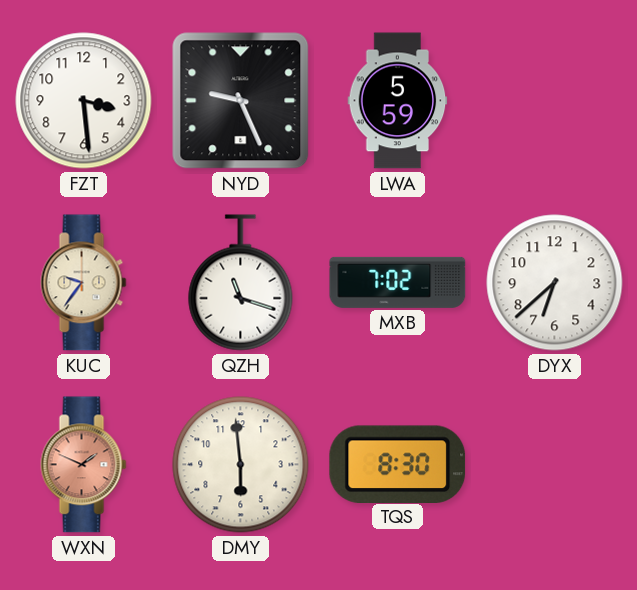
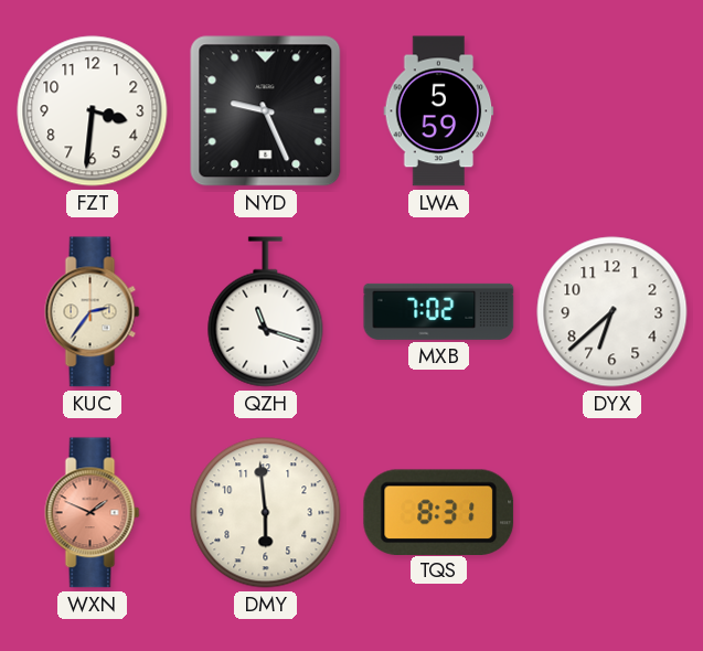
FZT: 3:29 -> 3:31
KUC: 9:36 -> 2:36
TQS: 8:30 -> 8:31
